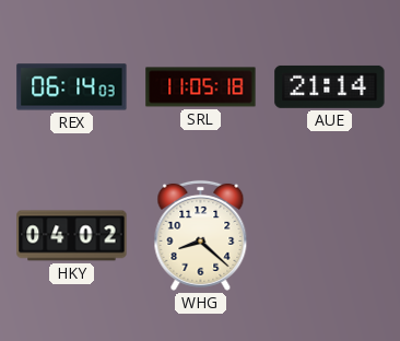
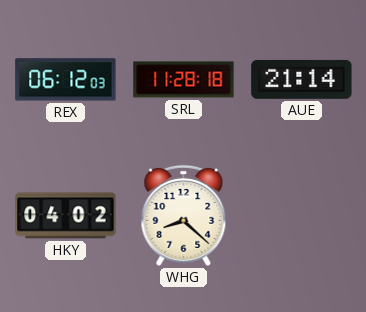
REX: 06:14 -> 06:12
SRL: 11:05 -> 11:28
